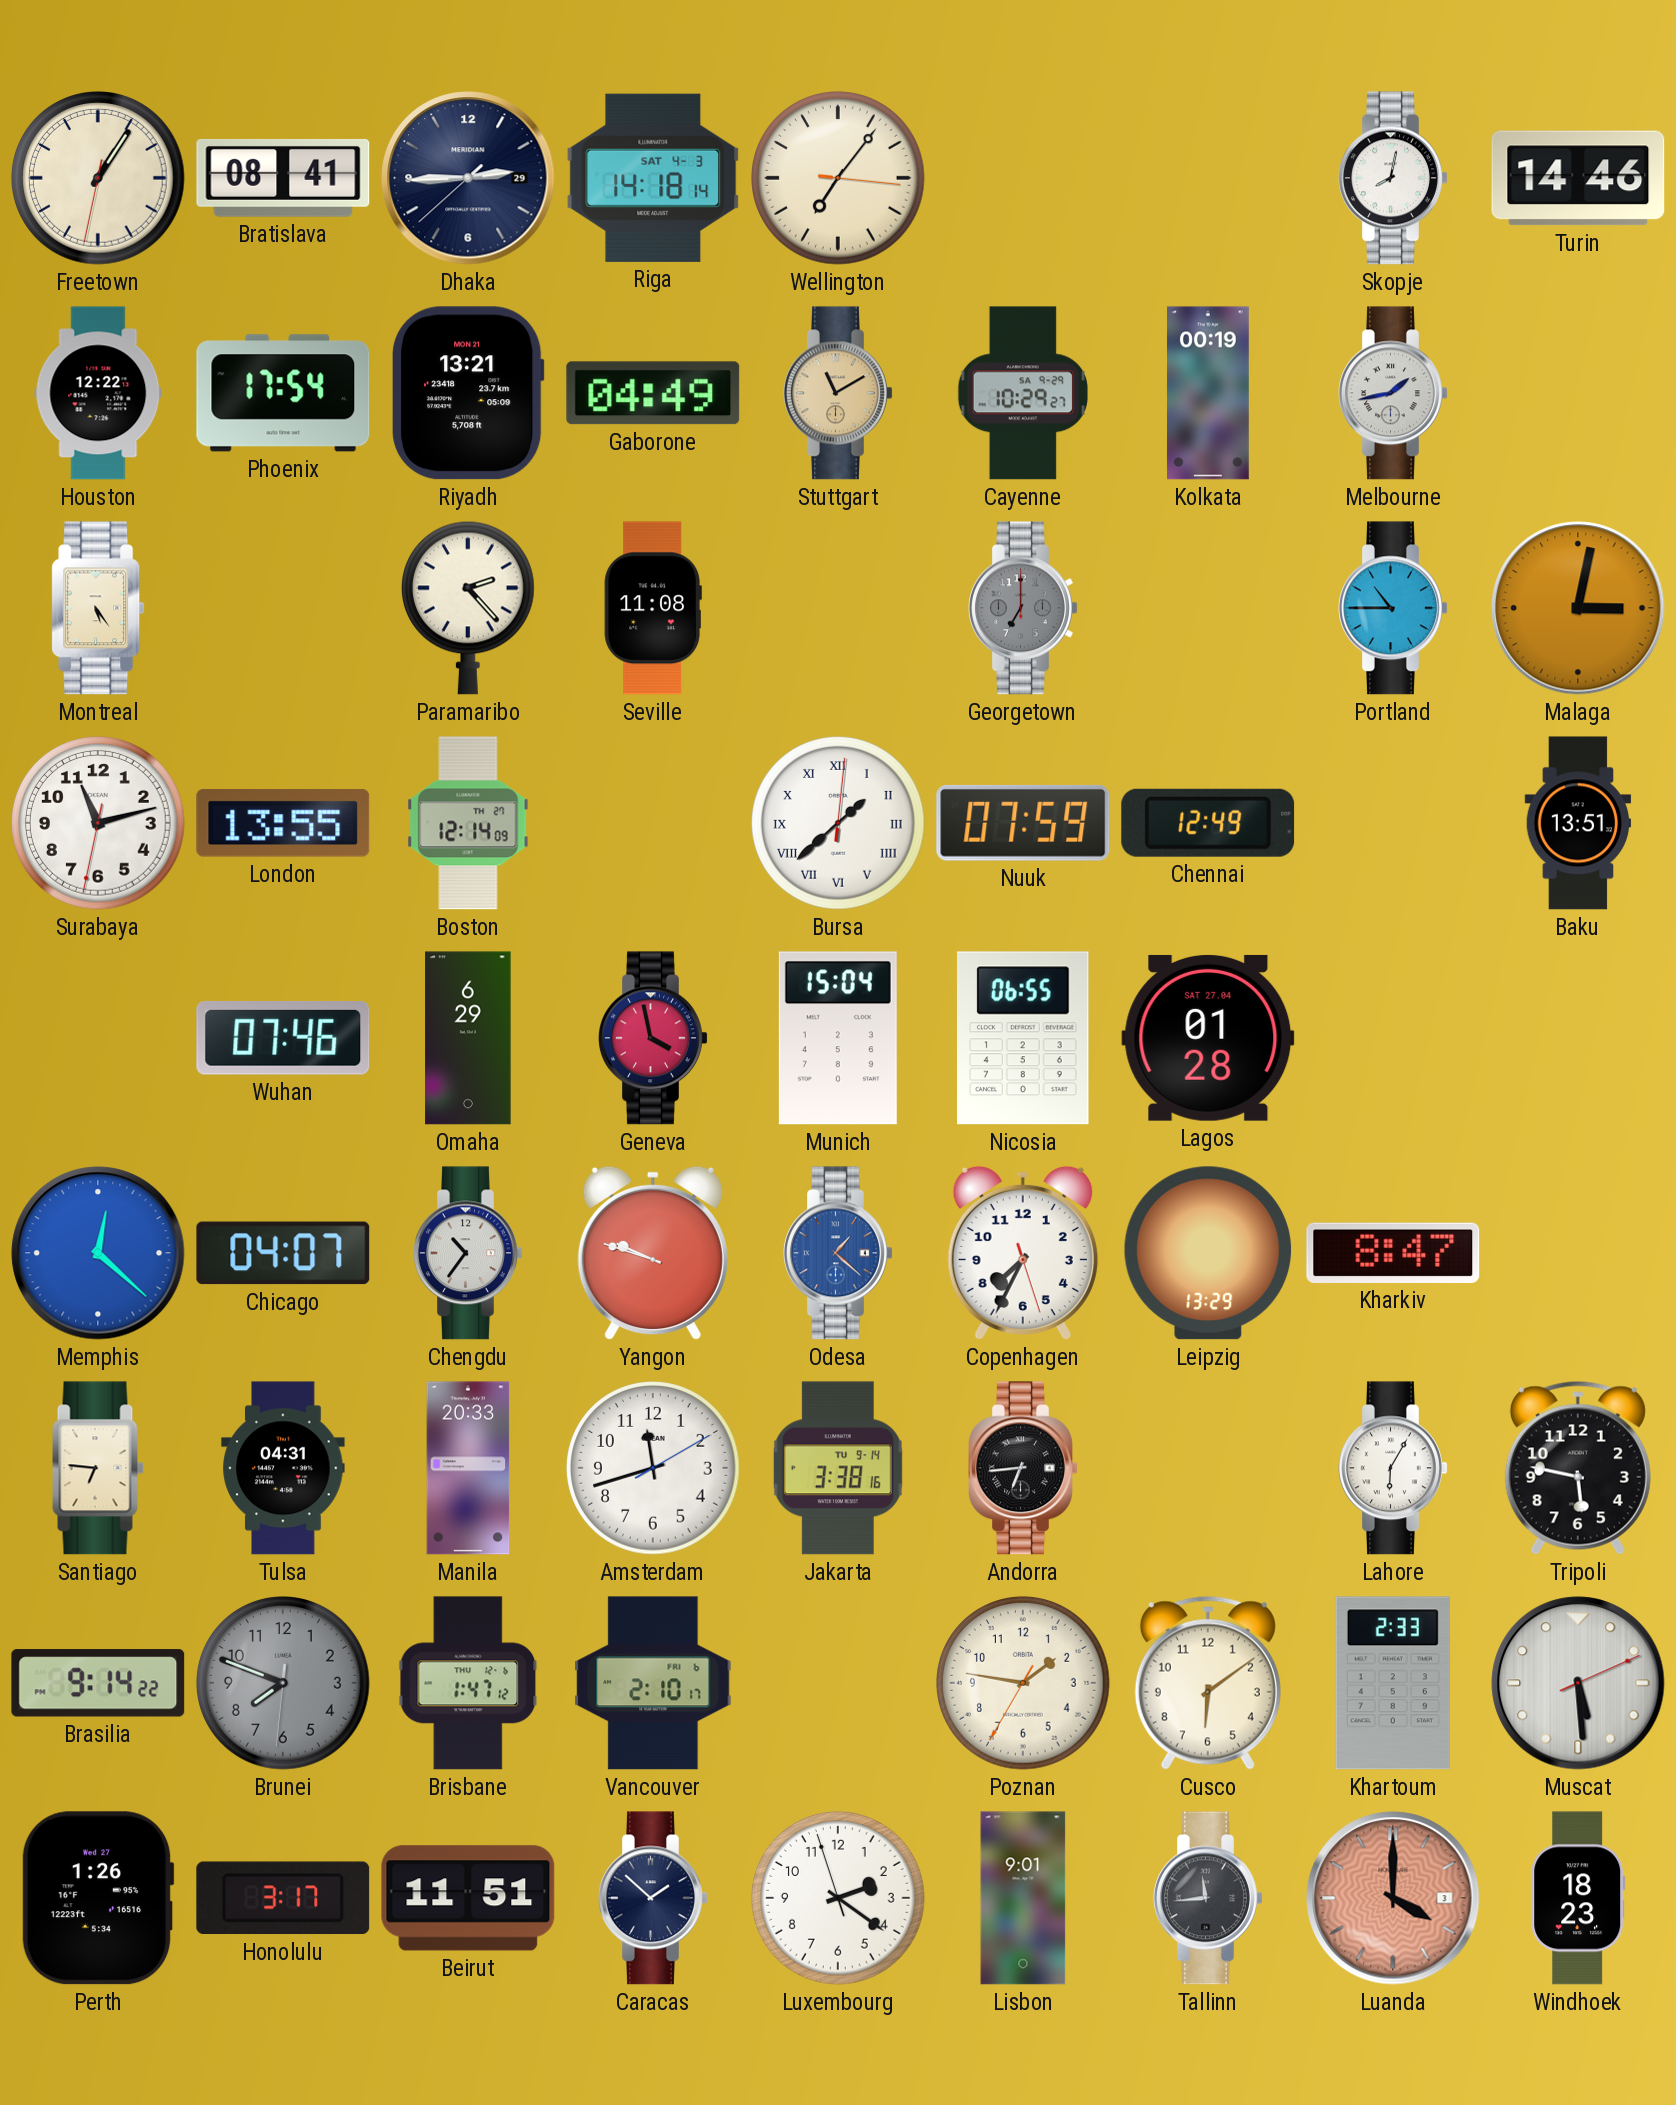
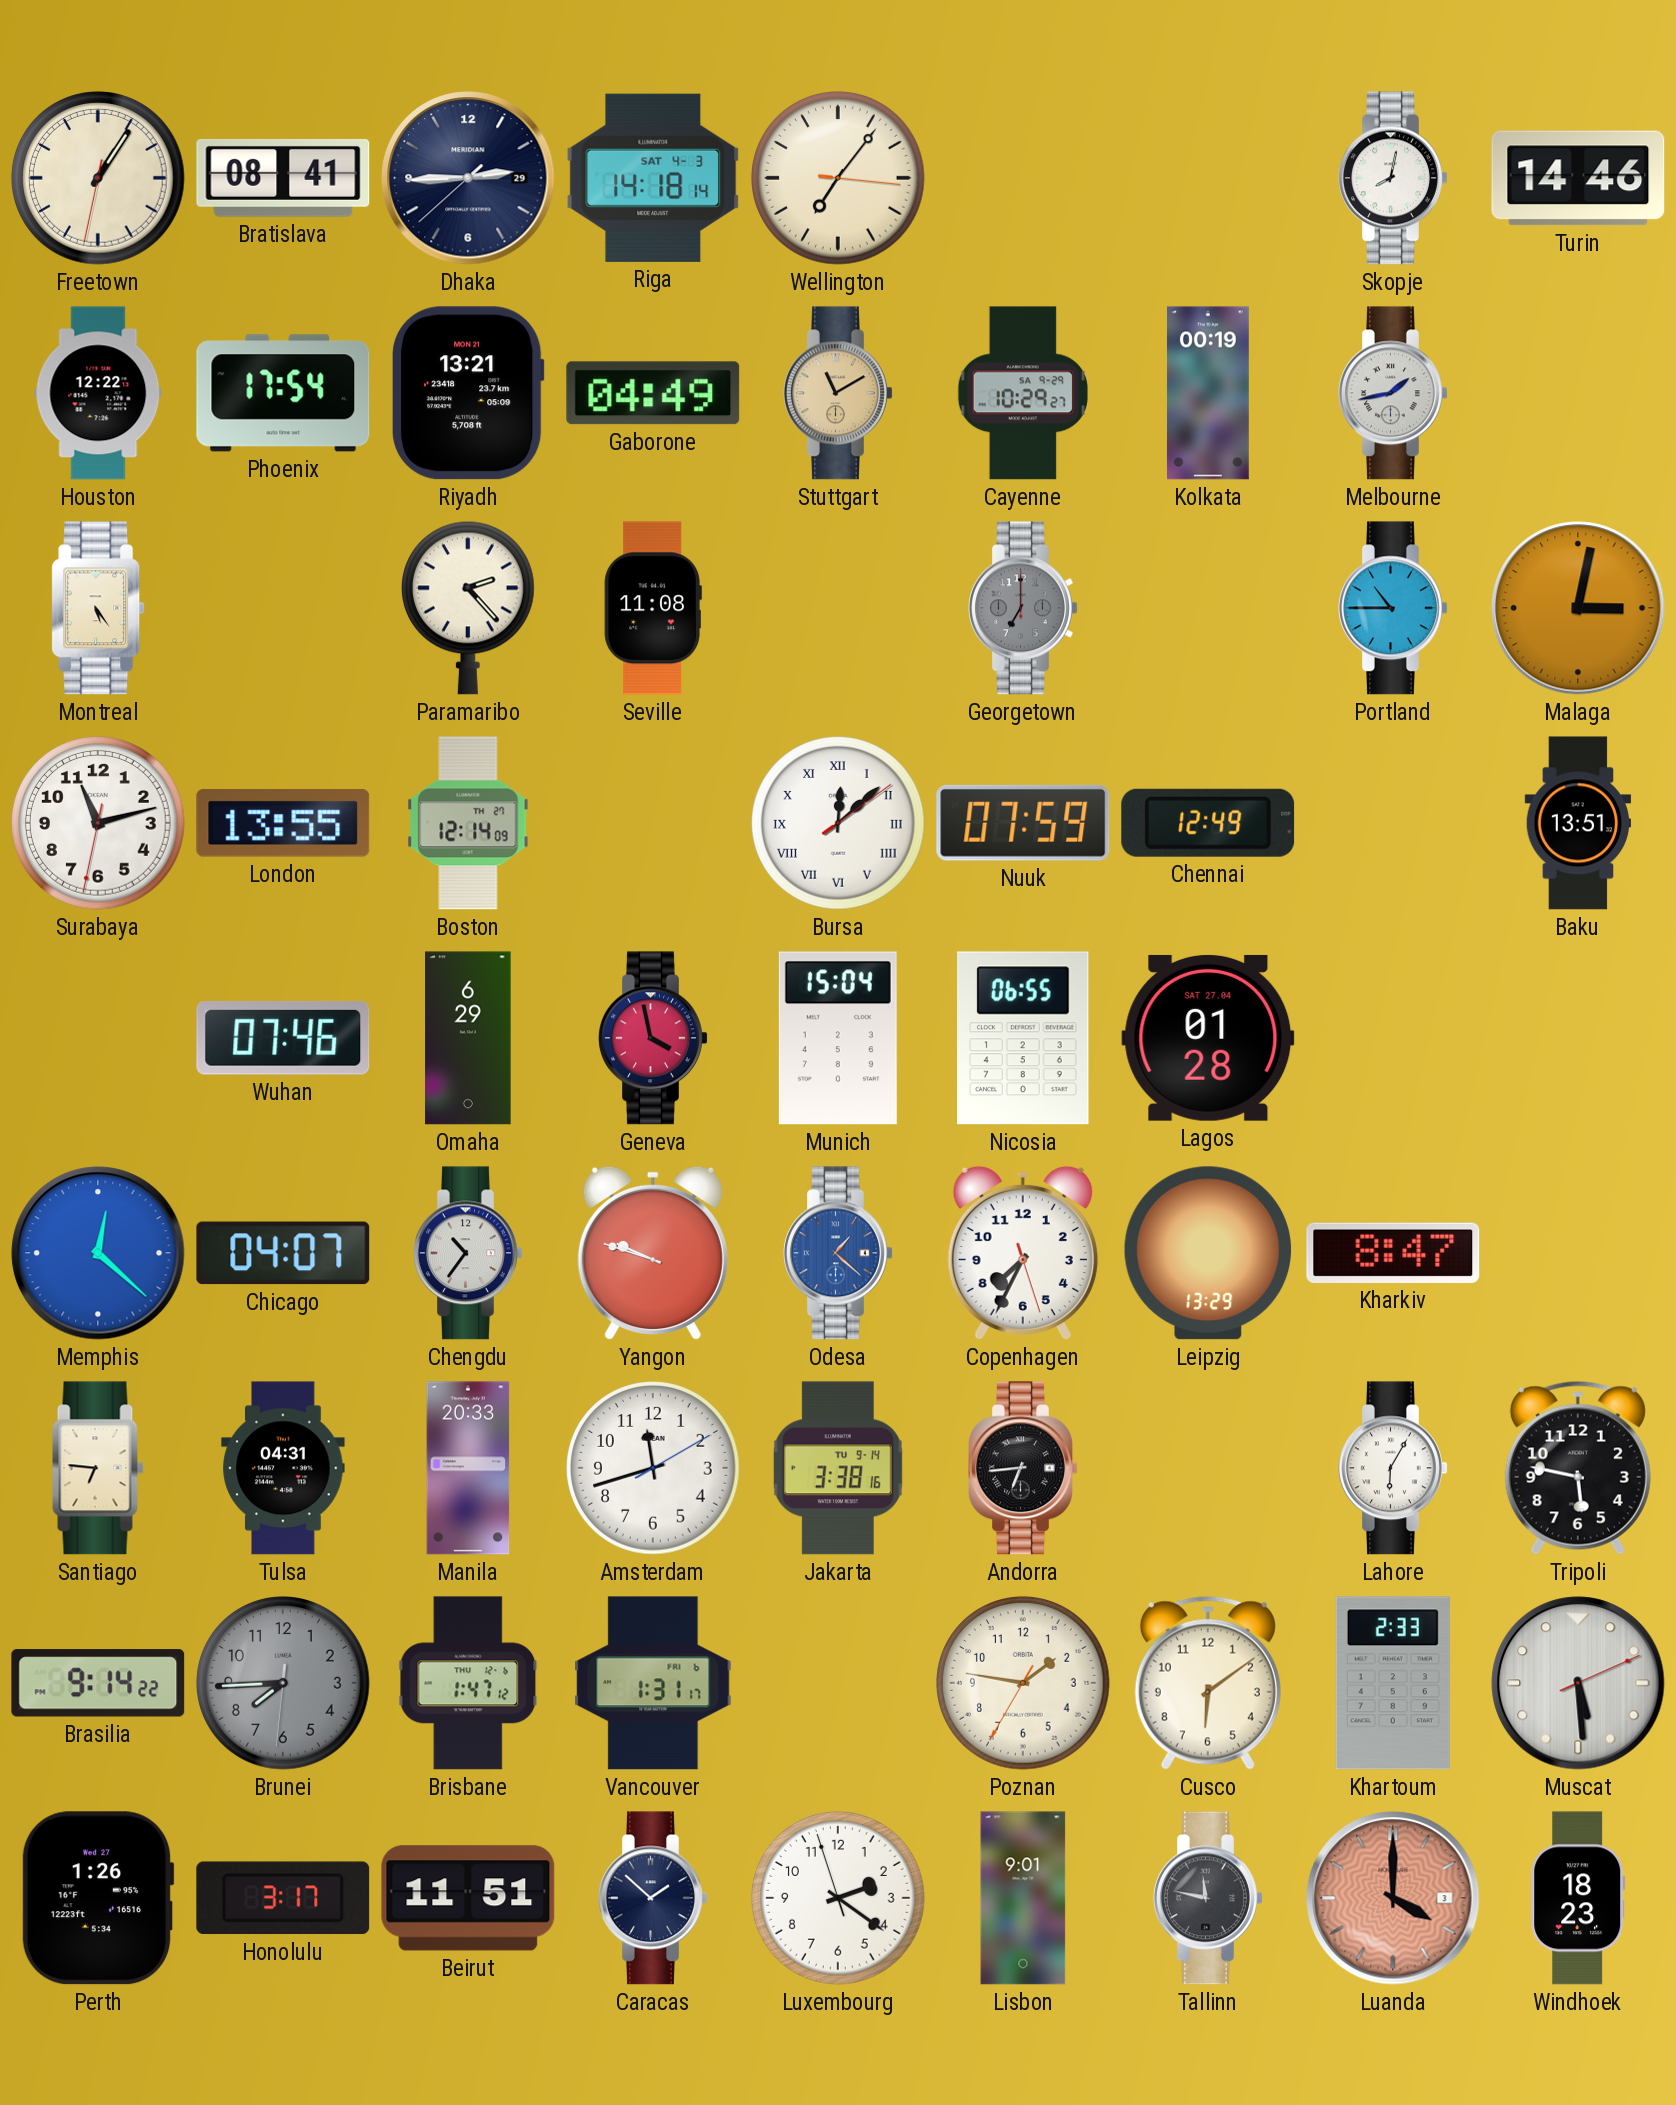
Bursa: 1:38 -> 12:08
Brunei: 7:48 -> 7:44
Vancouver: 2:10 -> 1:31
Tallinn: 11:44 -> 11:47
